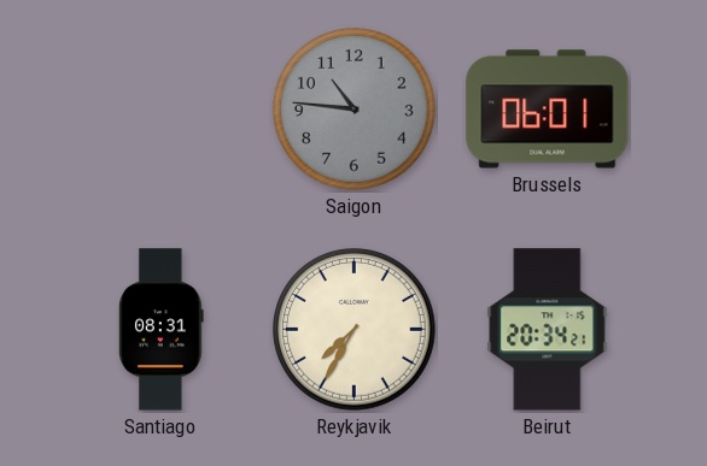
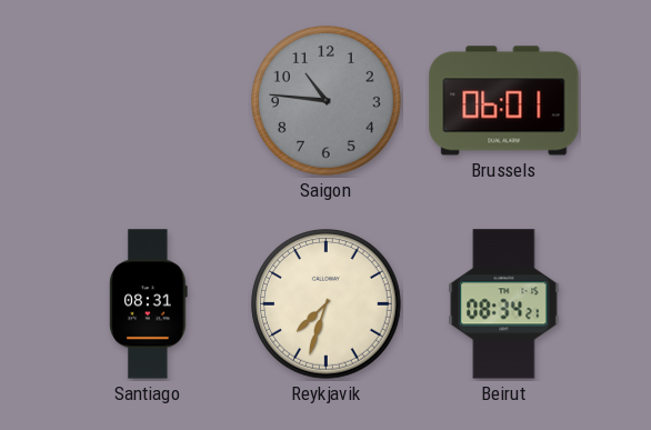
Reykjavik: 7:35 -> 7:33
Beirut: 20:34 -> 08:34
